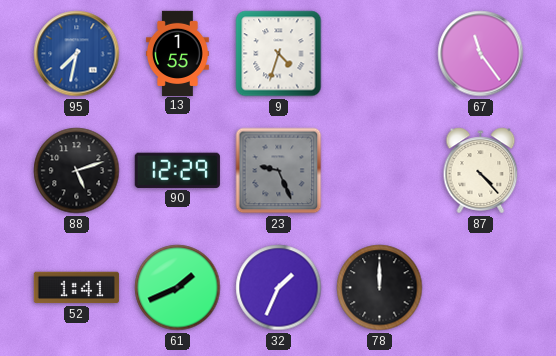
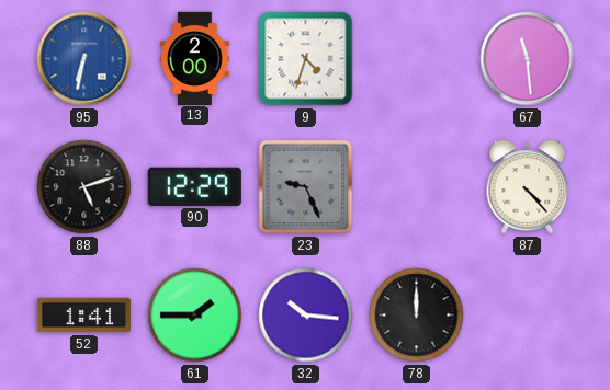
95: 7:32 -> 6:32
13: 1:55 -> 2:00
67: 11:24 -> 11:29
61: 1:41 -> 1:45
32: 1:34 -> 10:16
